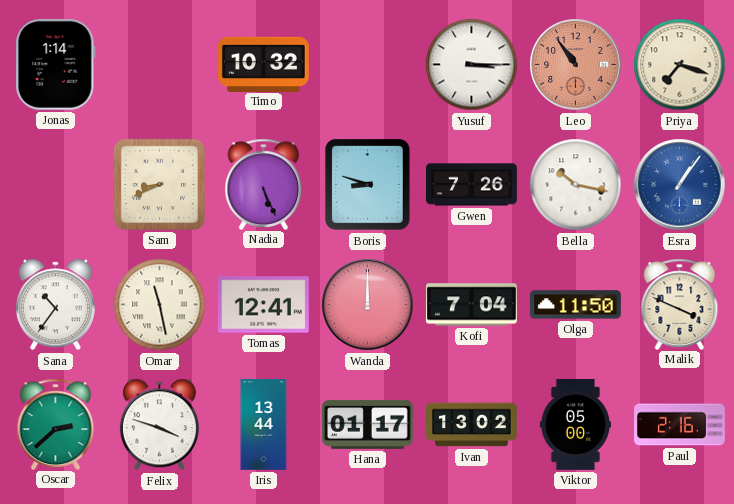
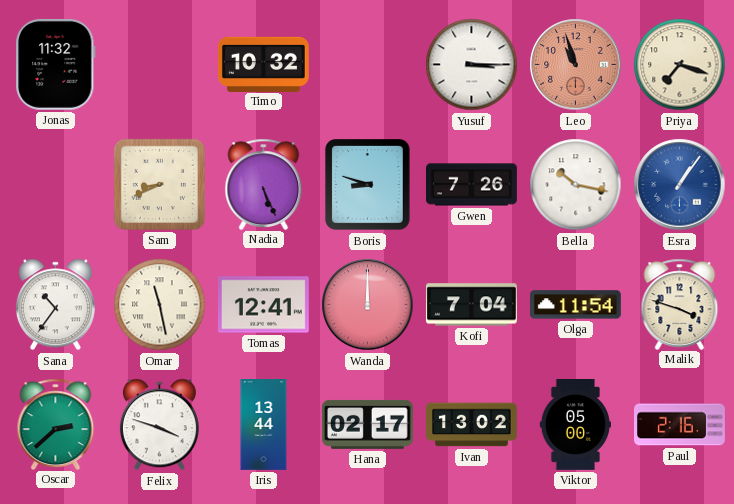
Jonas: 1:14 -> 11:32
Leo: 10:54 -> 10:57
Olga: 11:50 -> 11:54
Malik: 3:49 -> 3:48
Hana: 01:17 -> 02:17
